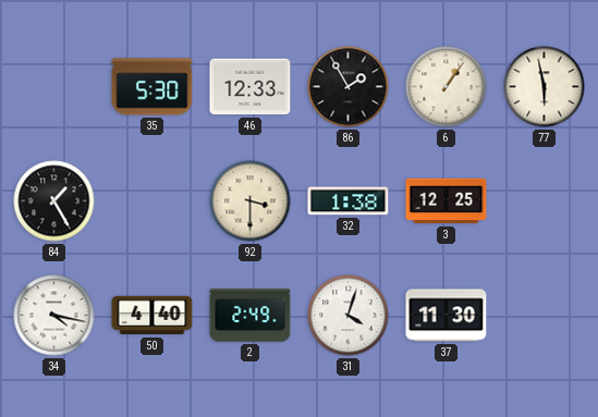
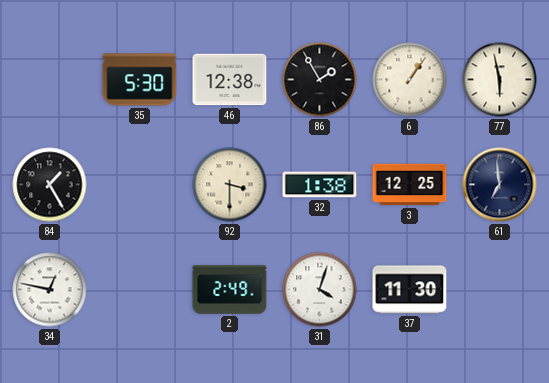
46: 12:33 -> 12:38
61: none -> 6:59
34: 4:17 -> 12:47
50: 4:40 -> none
